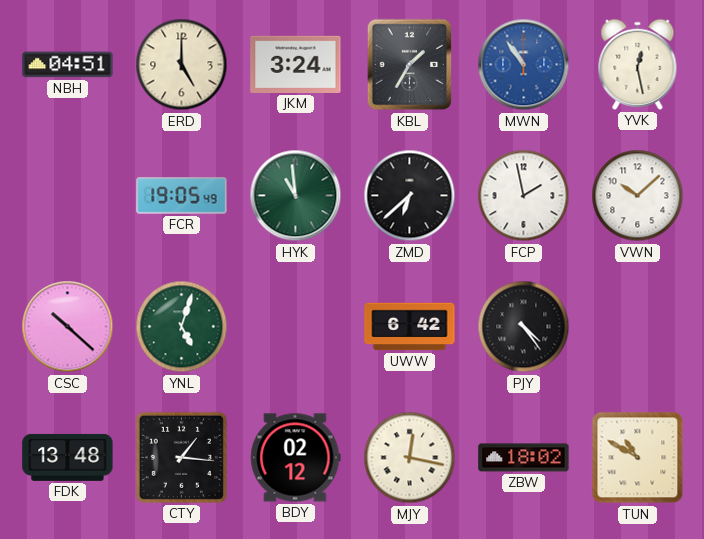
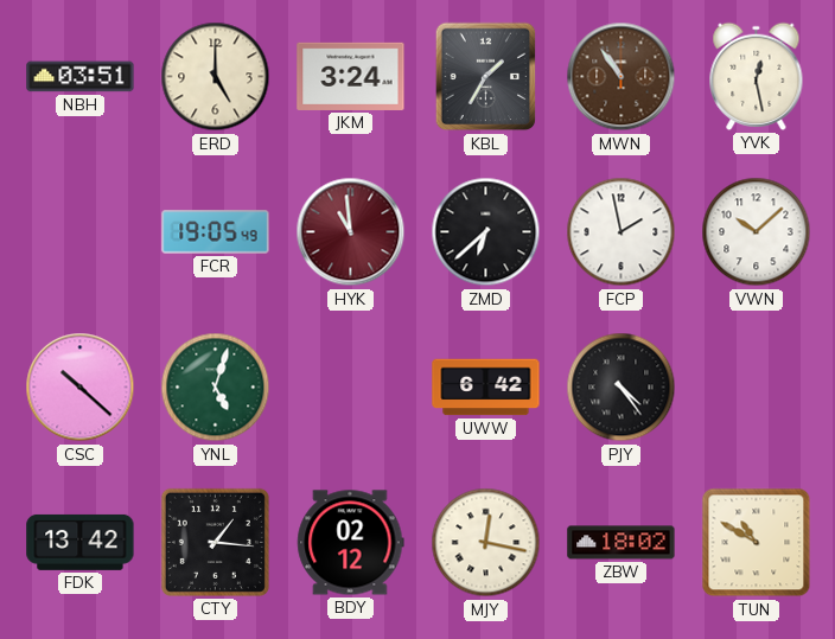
NBH: 04:51 -> 03:51
MWN dial: blue -> brown
HYK dial: green -> burgundy
FDK: 13:48 -> 13:42
